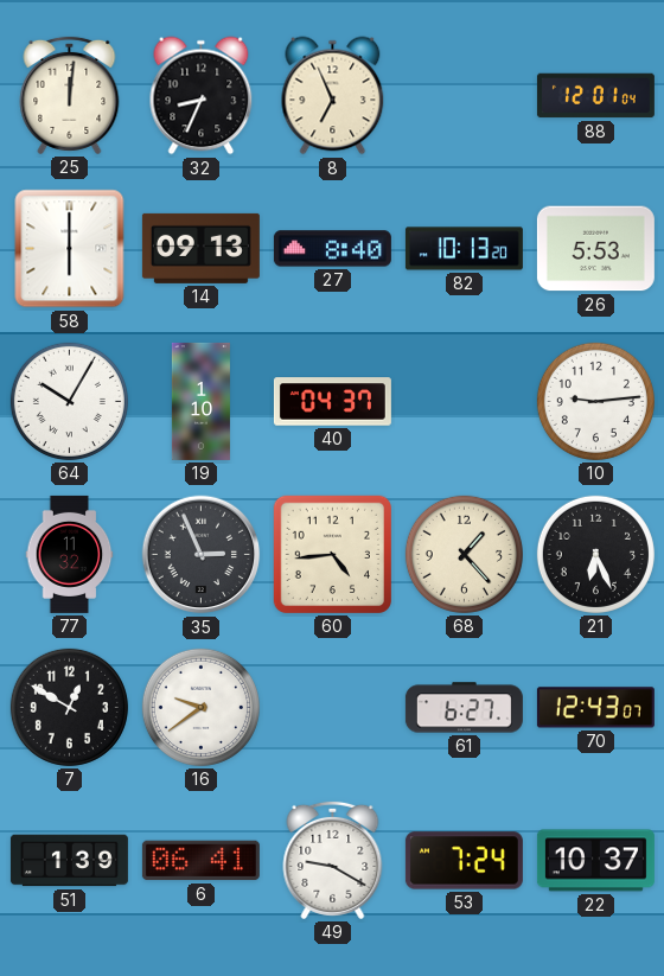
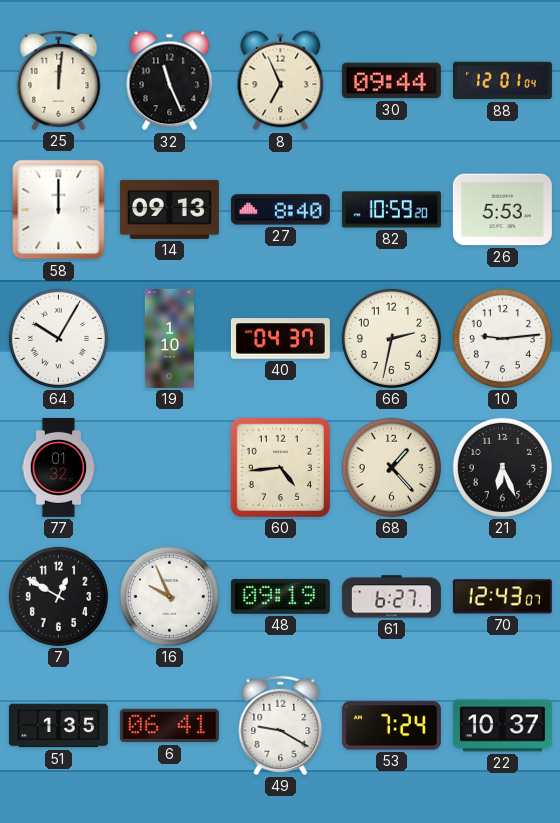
32: 8:34 -> 11:26
30: none -> 09:44
58: 6:00 -> 12:00
82: 10:13 -> 10:59
66: none -> 2:32
77: 11:32 -> 01:32
35: 2:56 -> none
16: 9:39 -> 9:56
48: none -> 09:19
51: 1:39 -> 1:35
